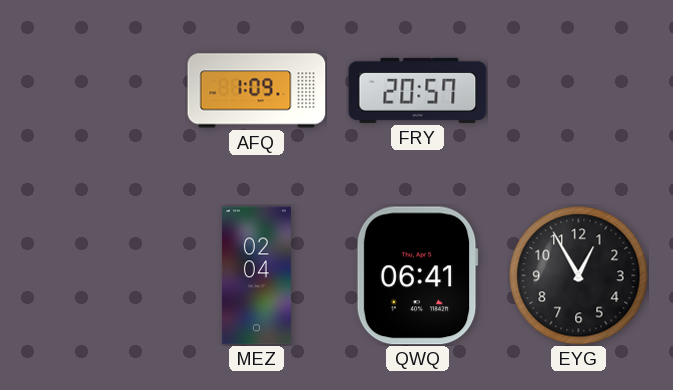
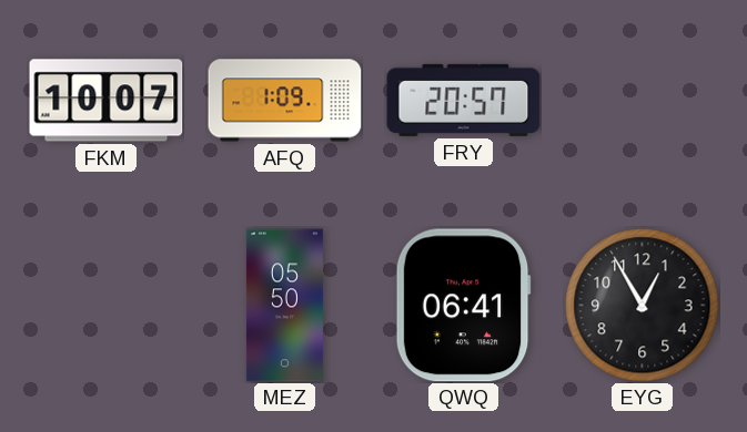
FKM: none -> 10:07
MEZ: 02:04 -> 05:50
